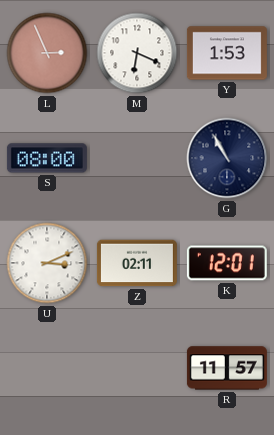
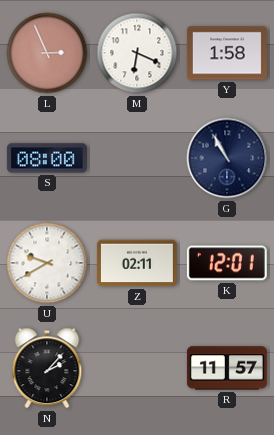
Y: 1:53 -> 1:58
U: 3:11 -> 9:40
N: none -> 2:07
